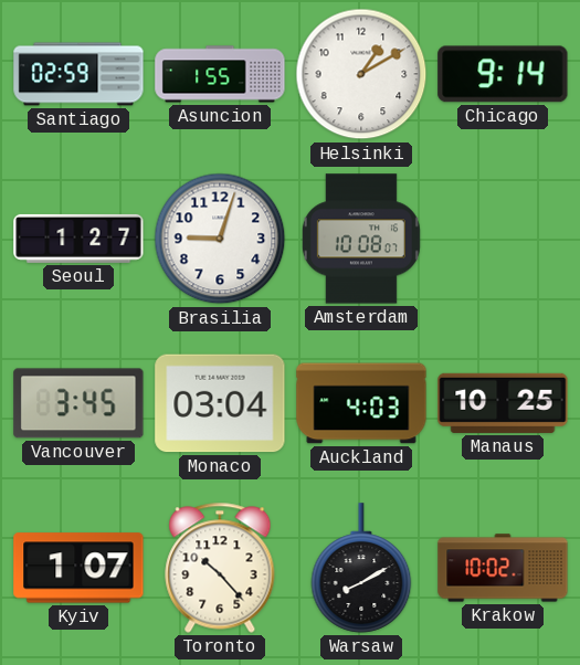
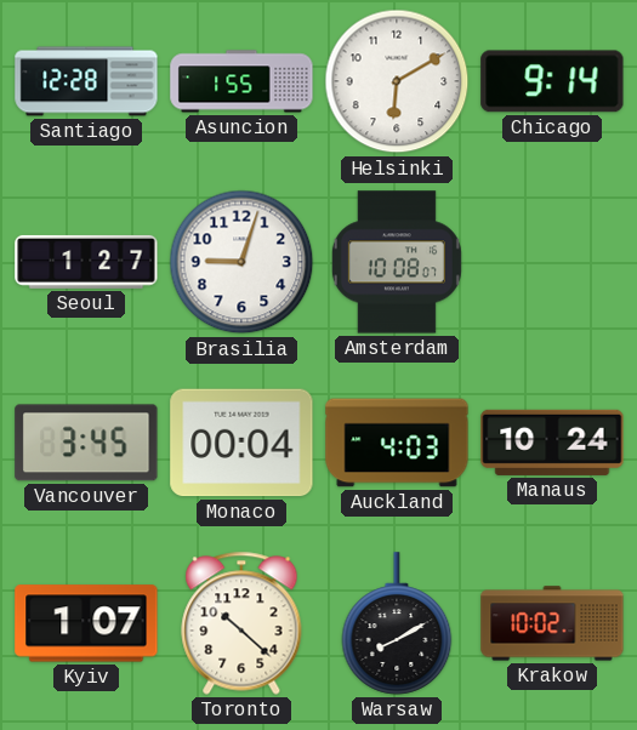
Santiago: 02:59 -> 12:28
Helsinki: 1:10 -> 6:10
Monaco: 03:04 -> 00:04
Manaus: 10:25 -> 10:24
Toronto: 10:23 -> 10:22
